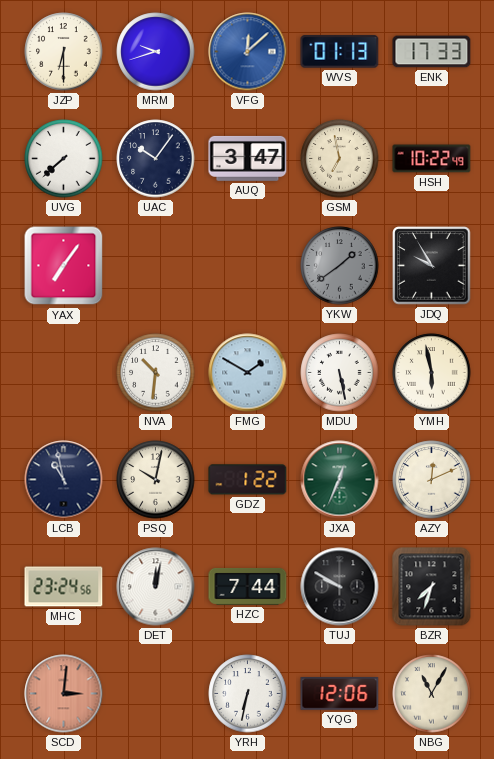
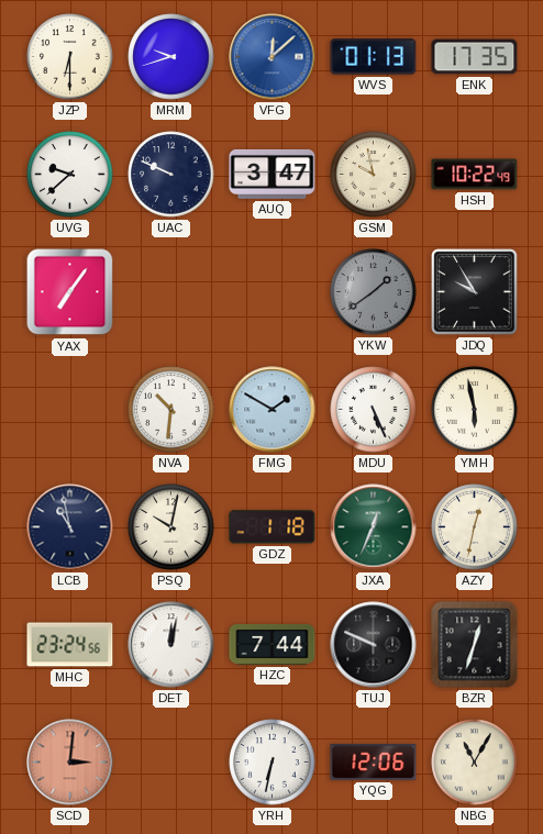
ENK: 17:33 -> 17:35
UVG: 7:38 -> 9:38
UAC: 10:06 -> 9:49
GSM: 6:58 -> 9:58
MDU: 5:28 -> 5:26
GDZ: 1:22 -> 1:18
AZY: 12:11 -> 12:32
TUJ: 9:50 -> 9:49
BZR: 7:33 -> 12:33
